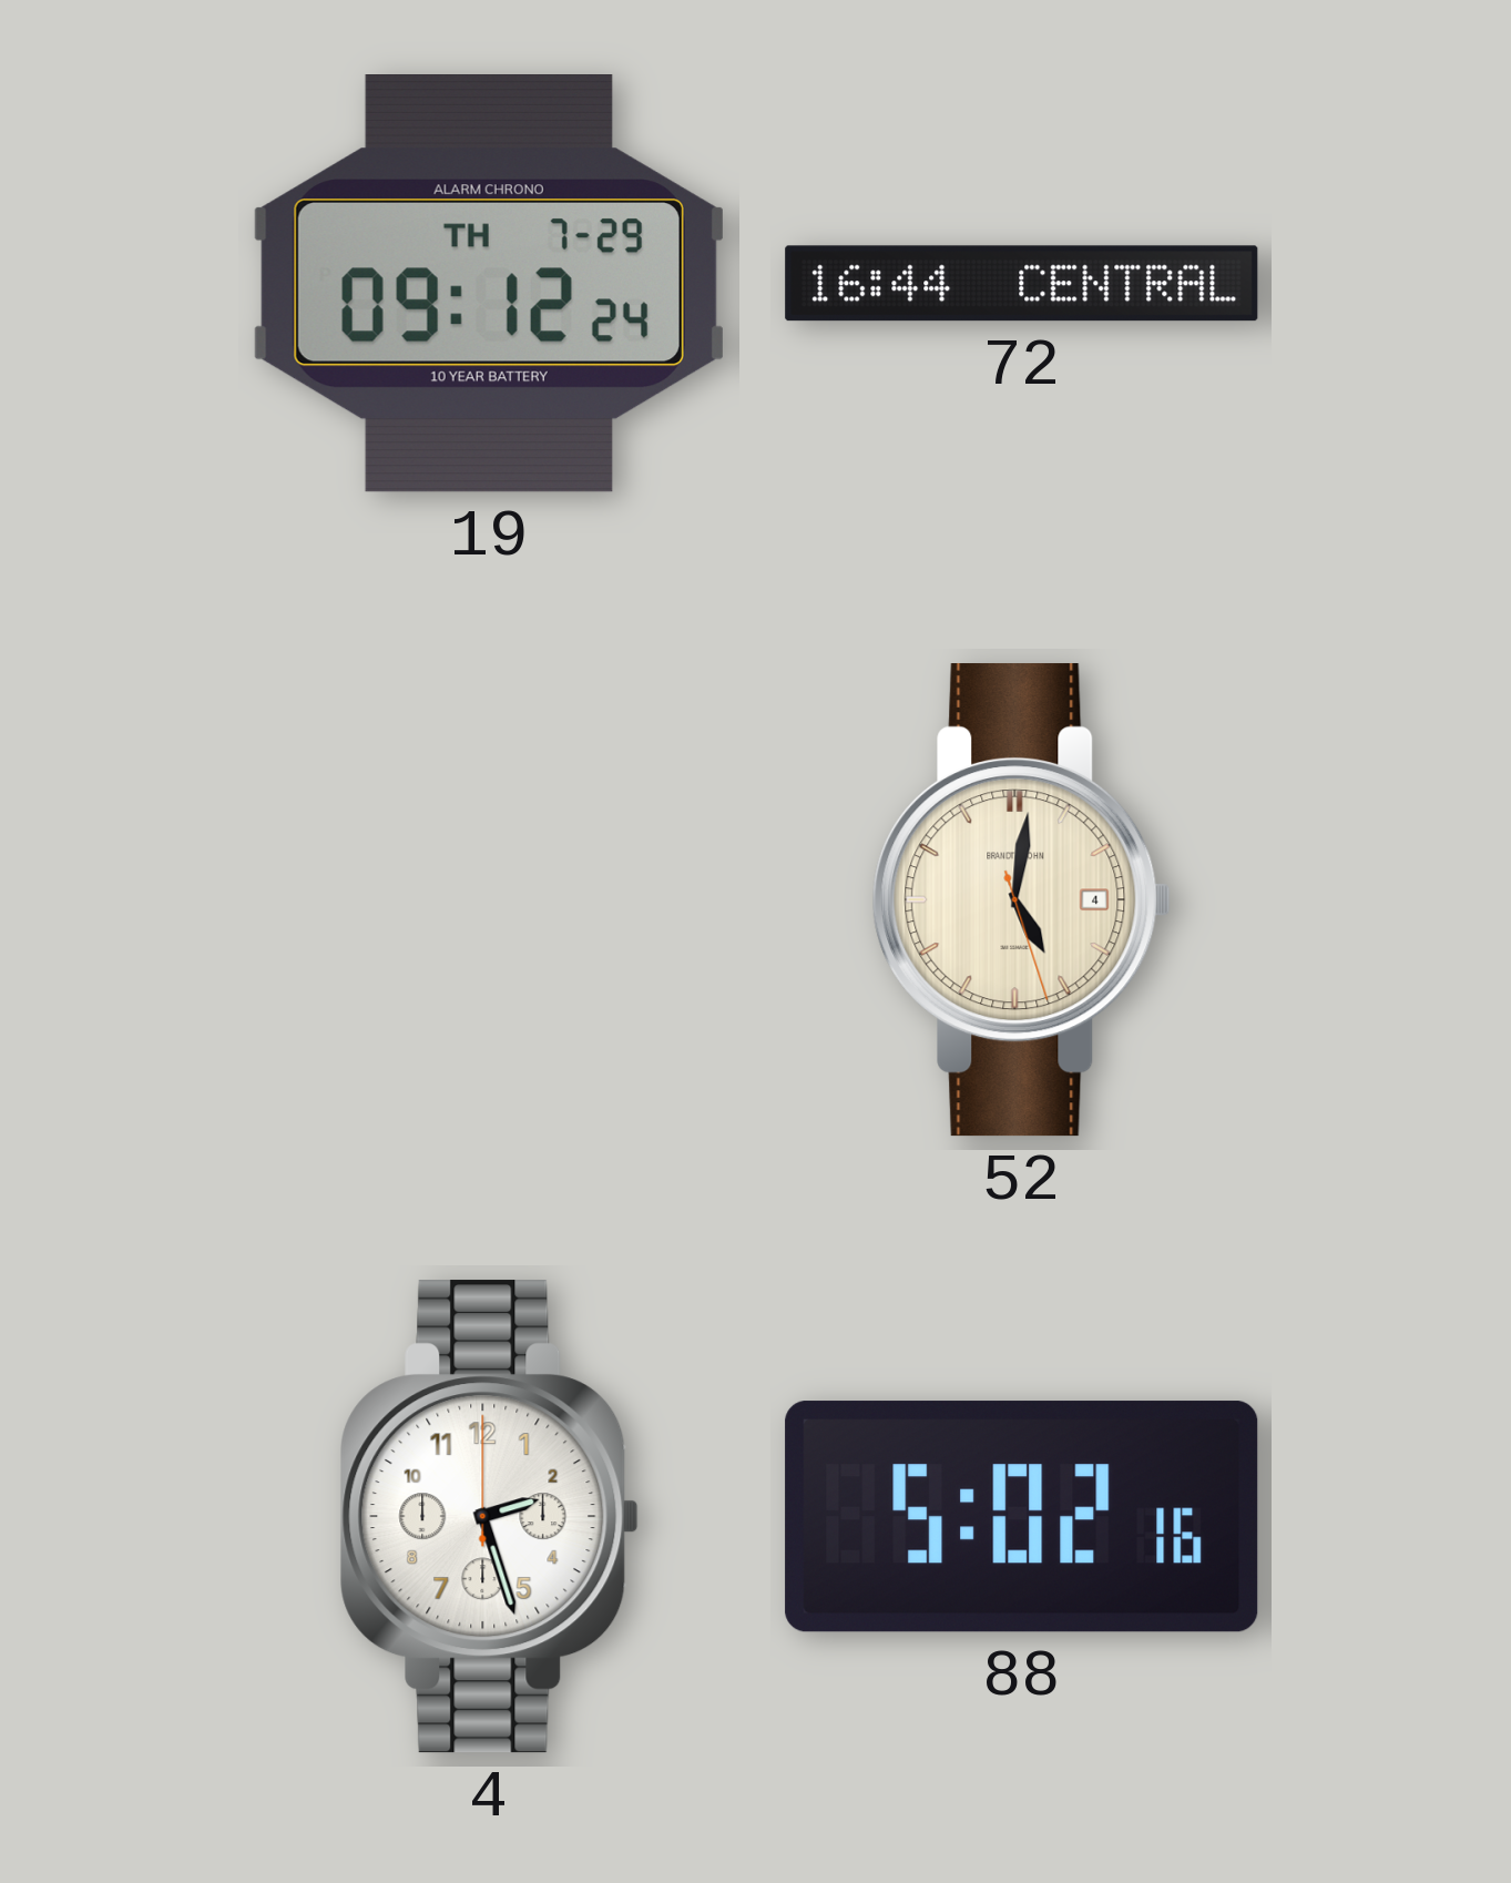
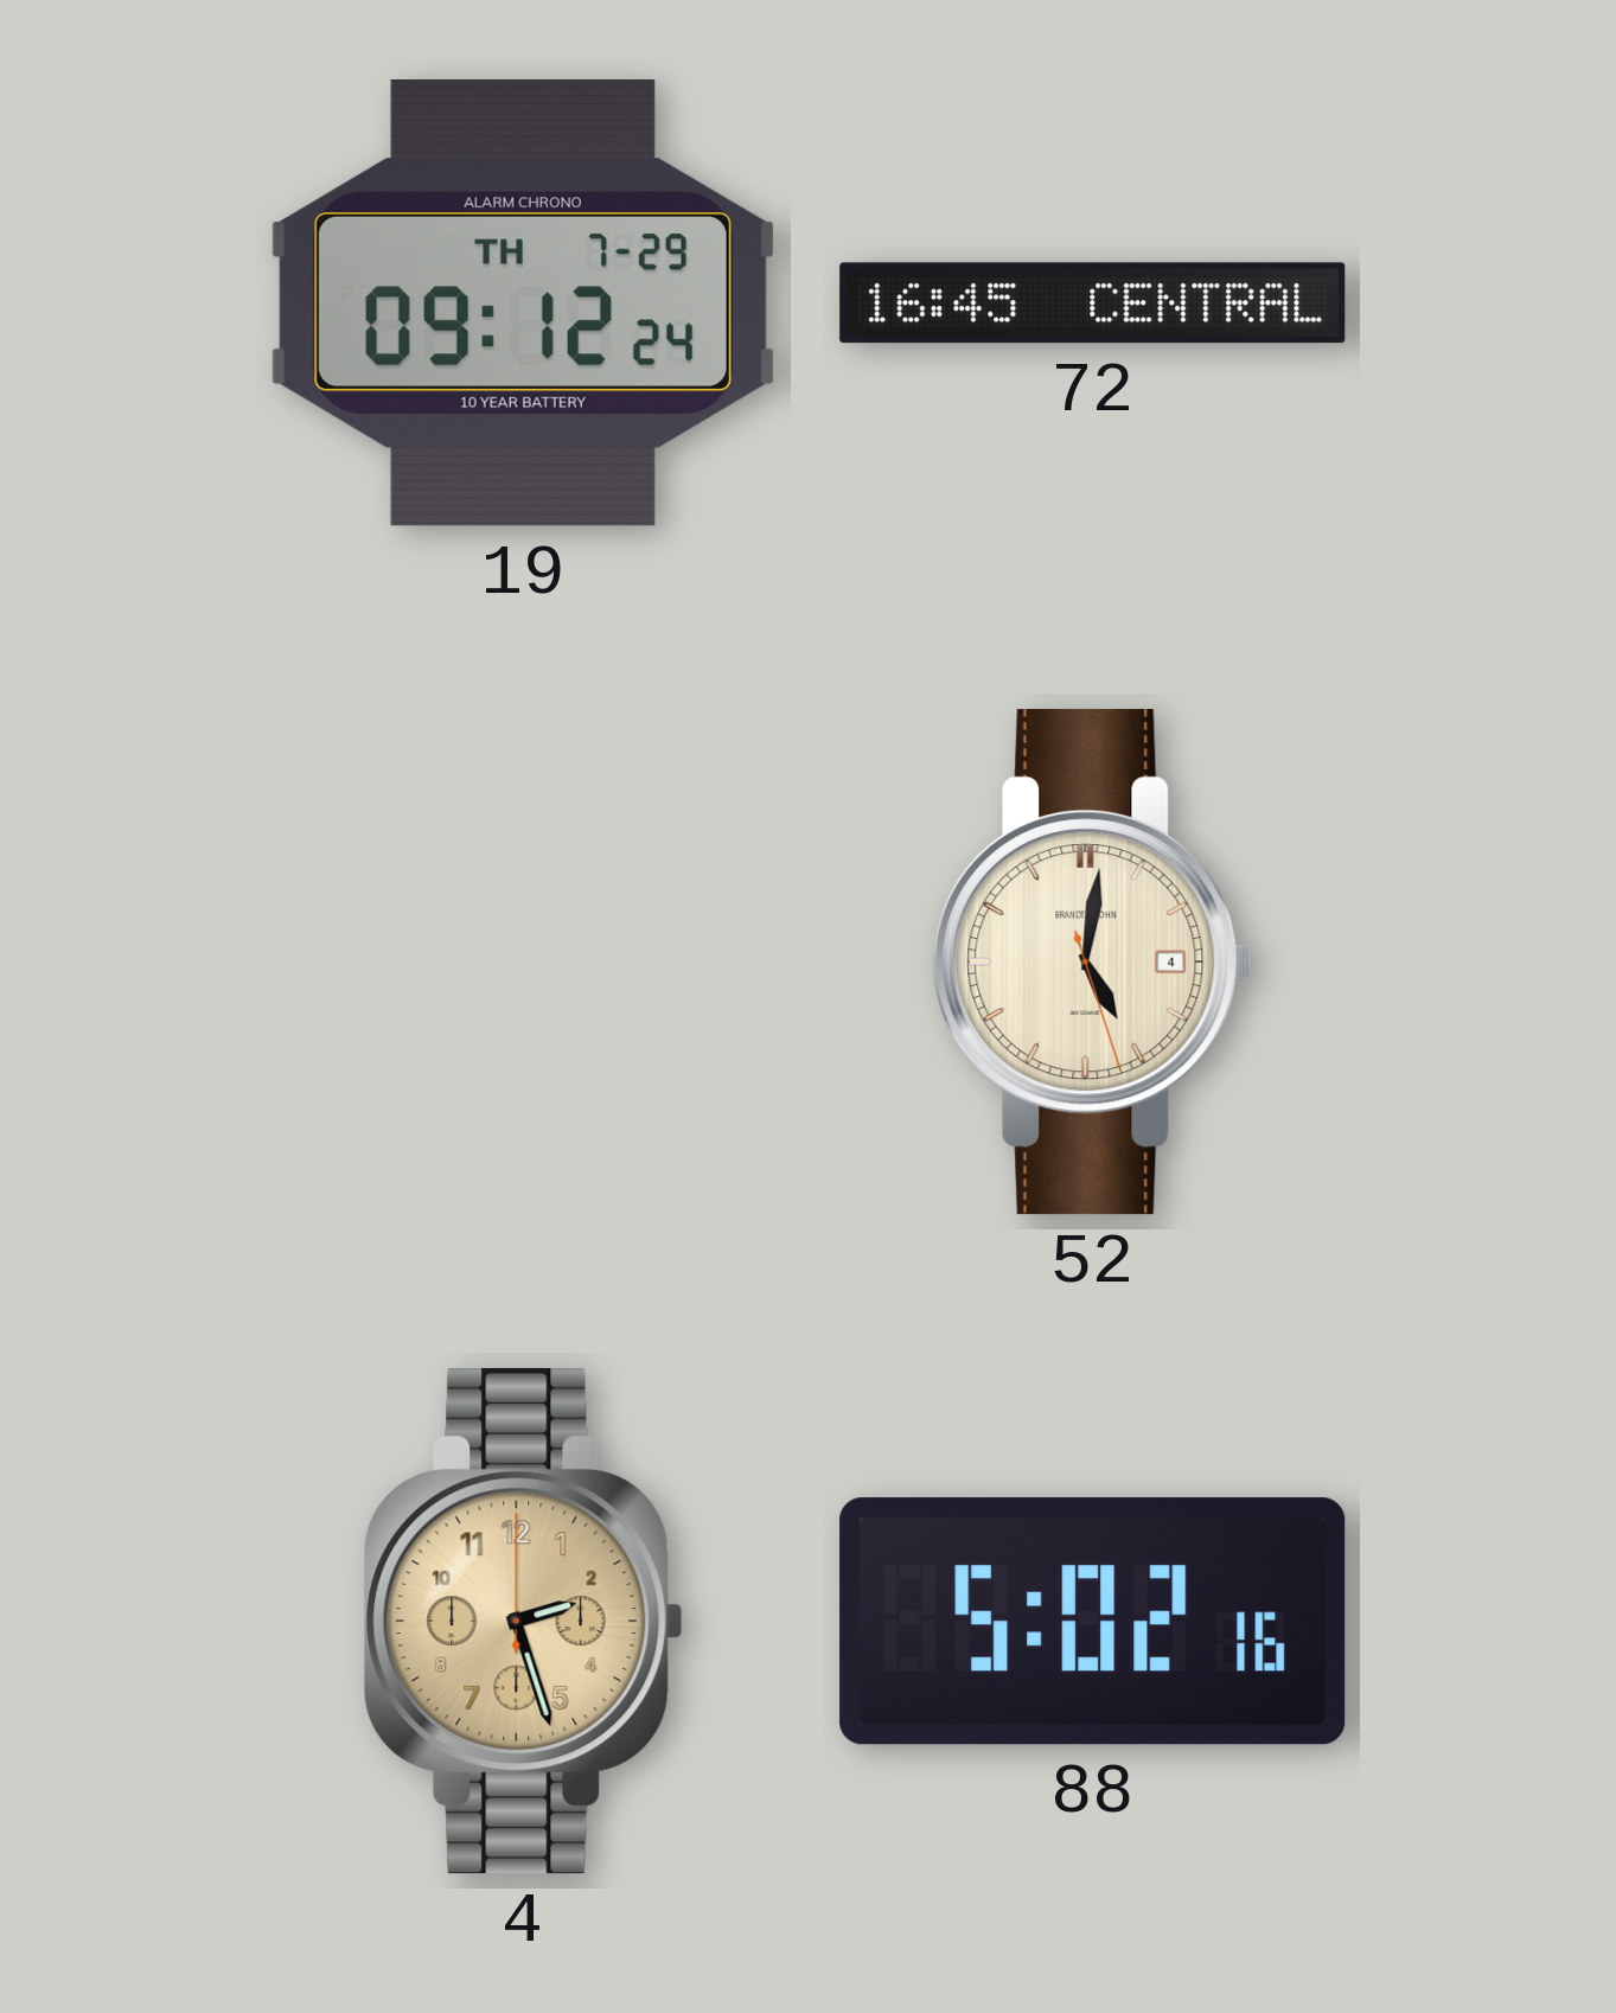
72: 16:44 -> 16:45
4 dial: white -> champagne
